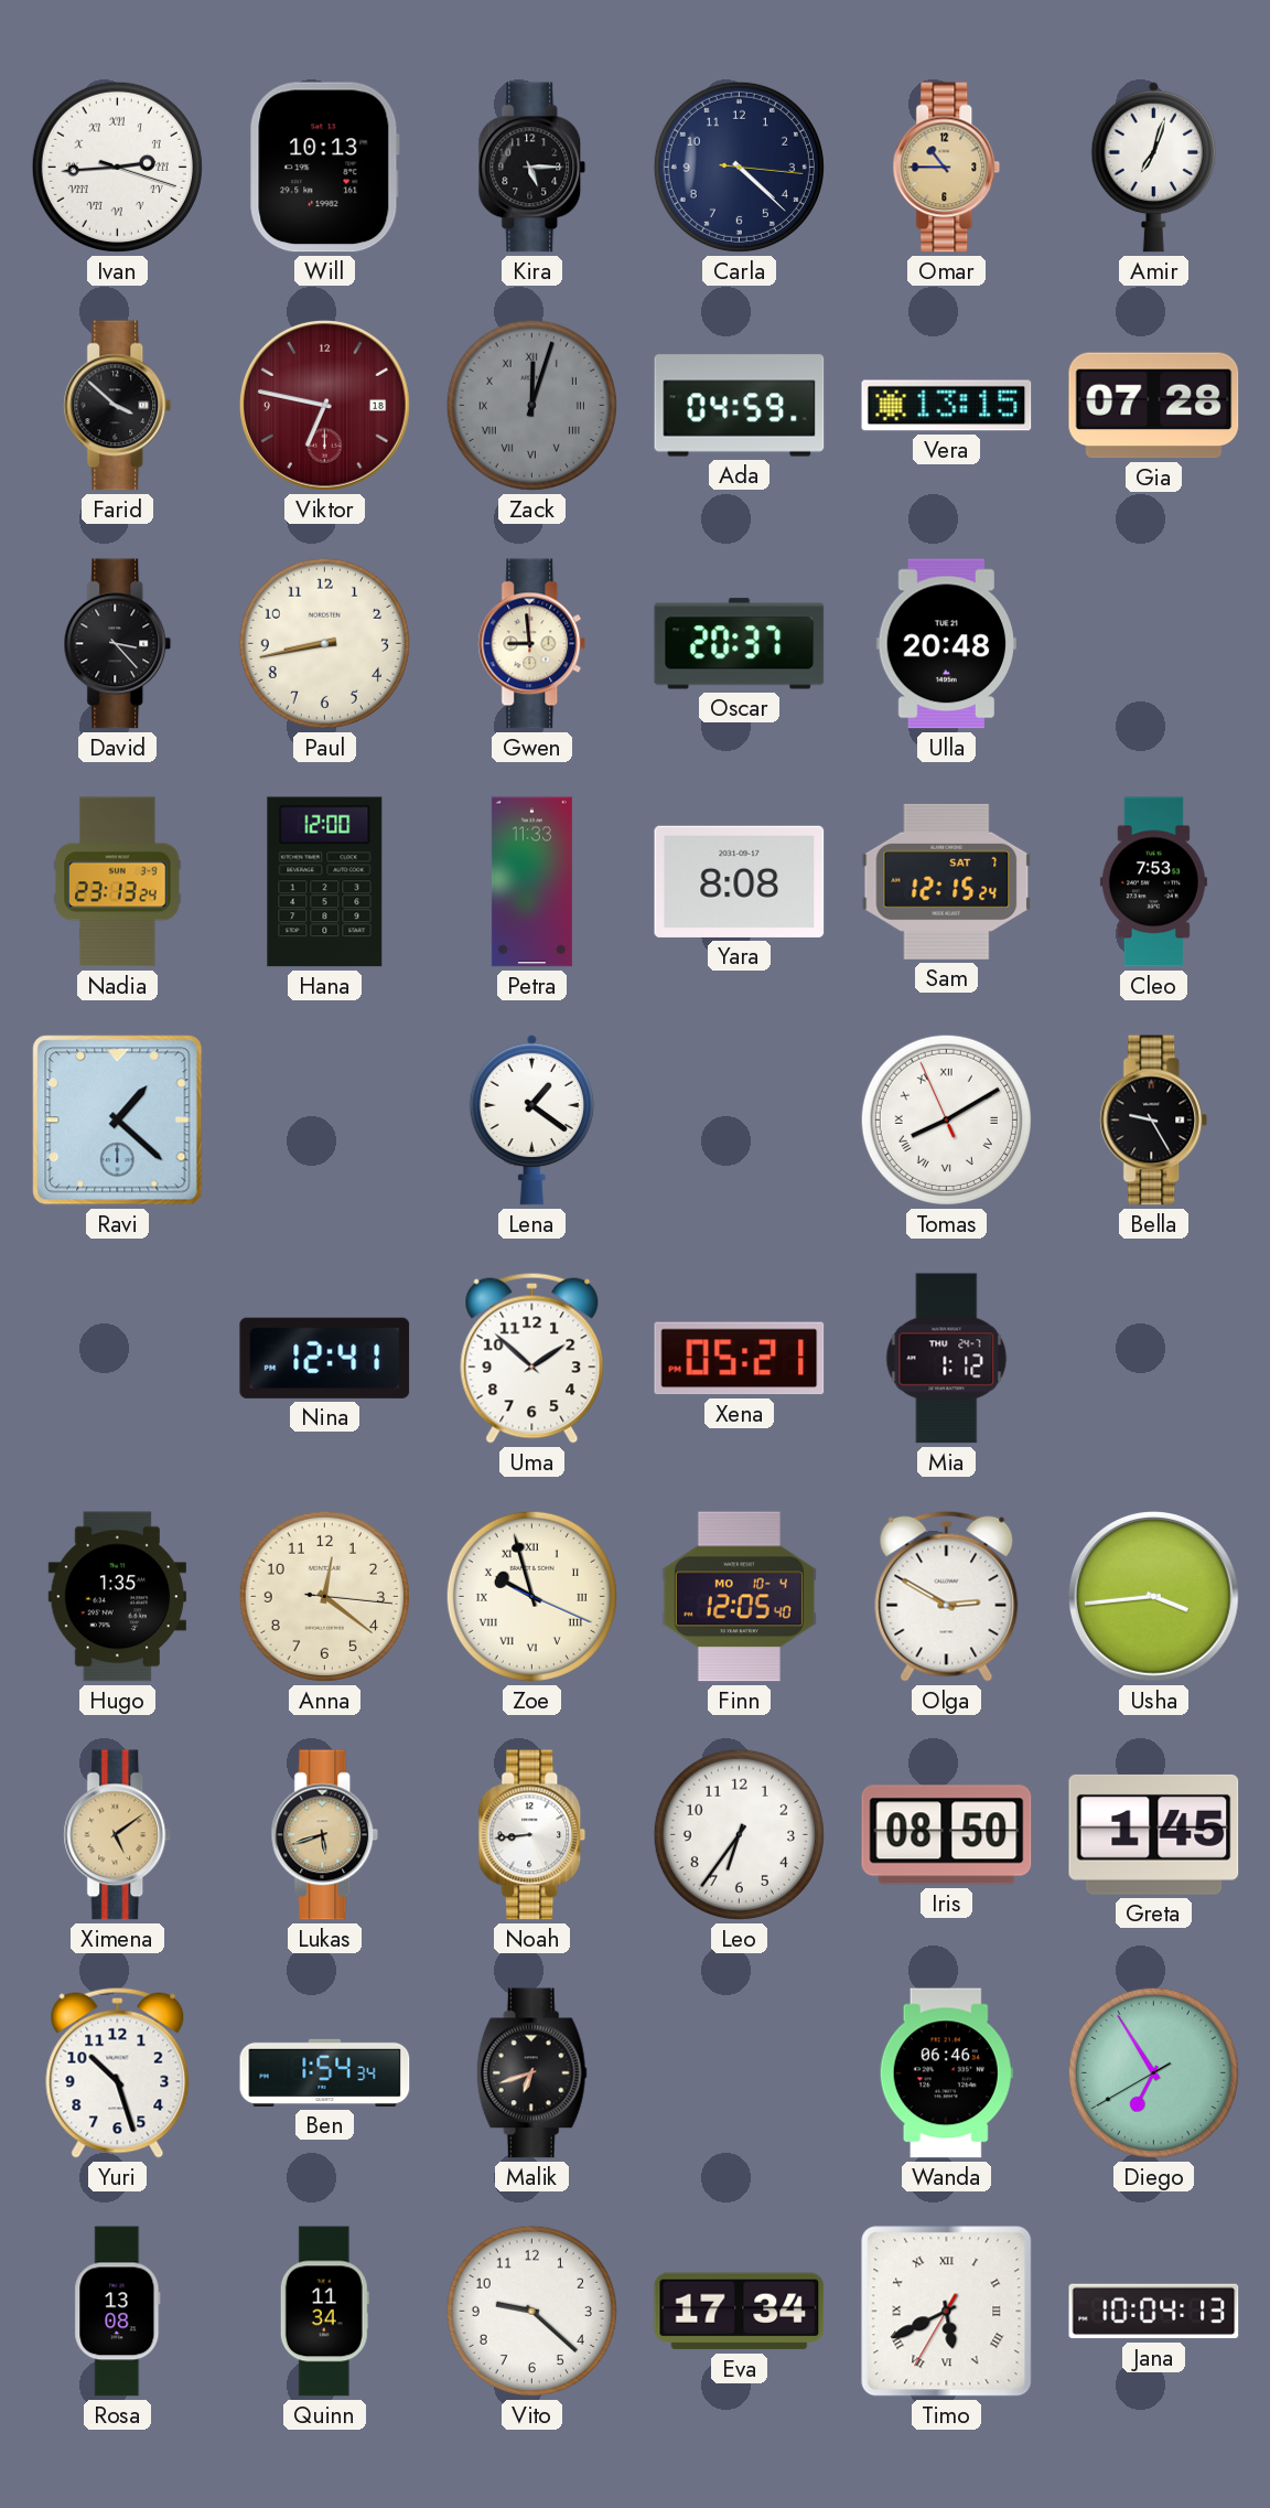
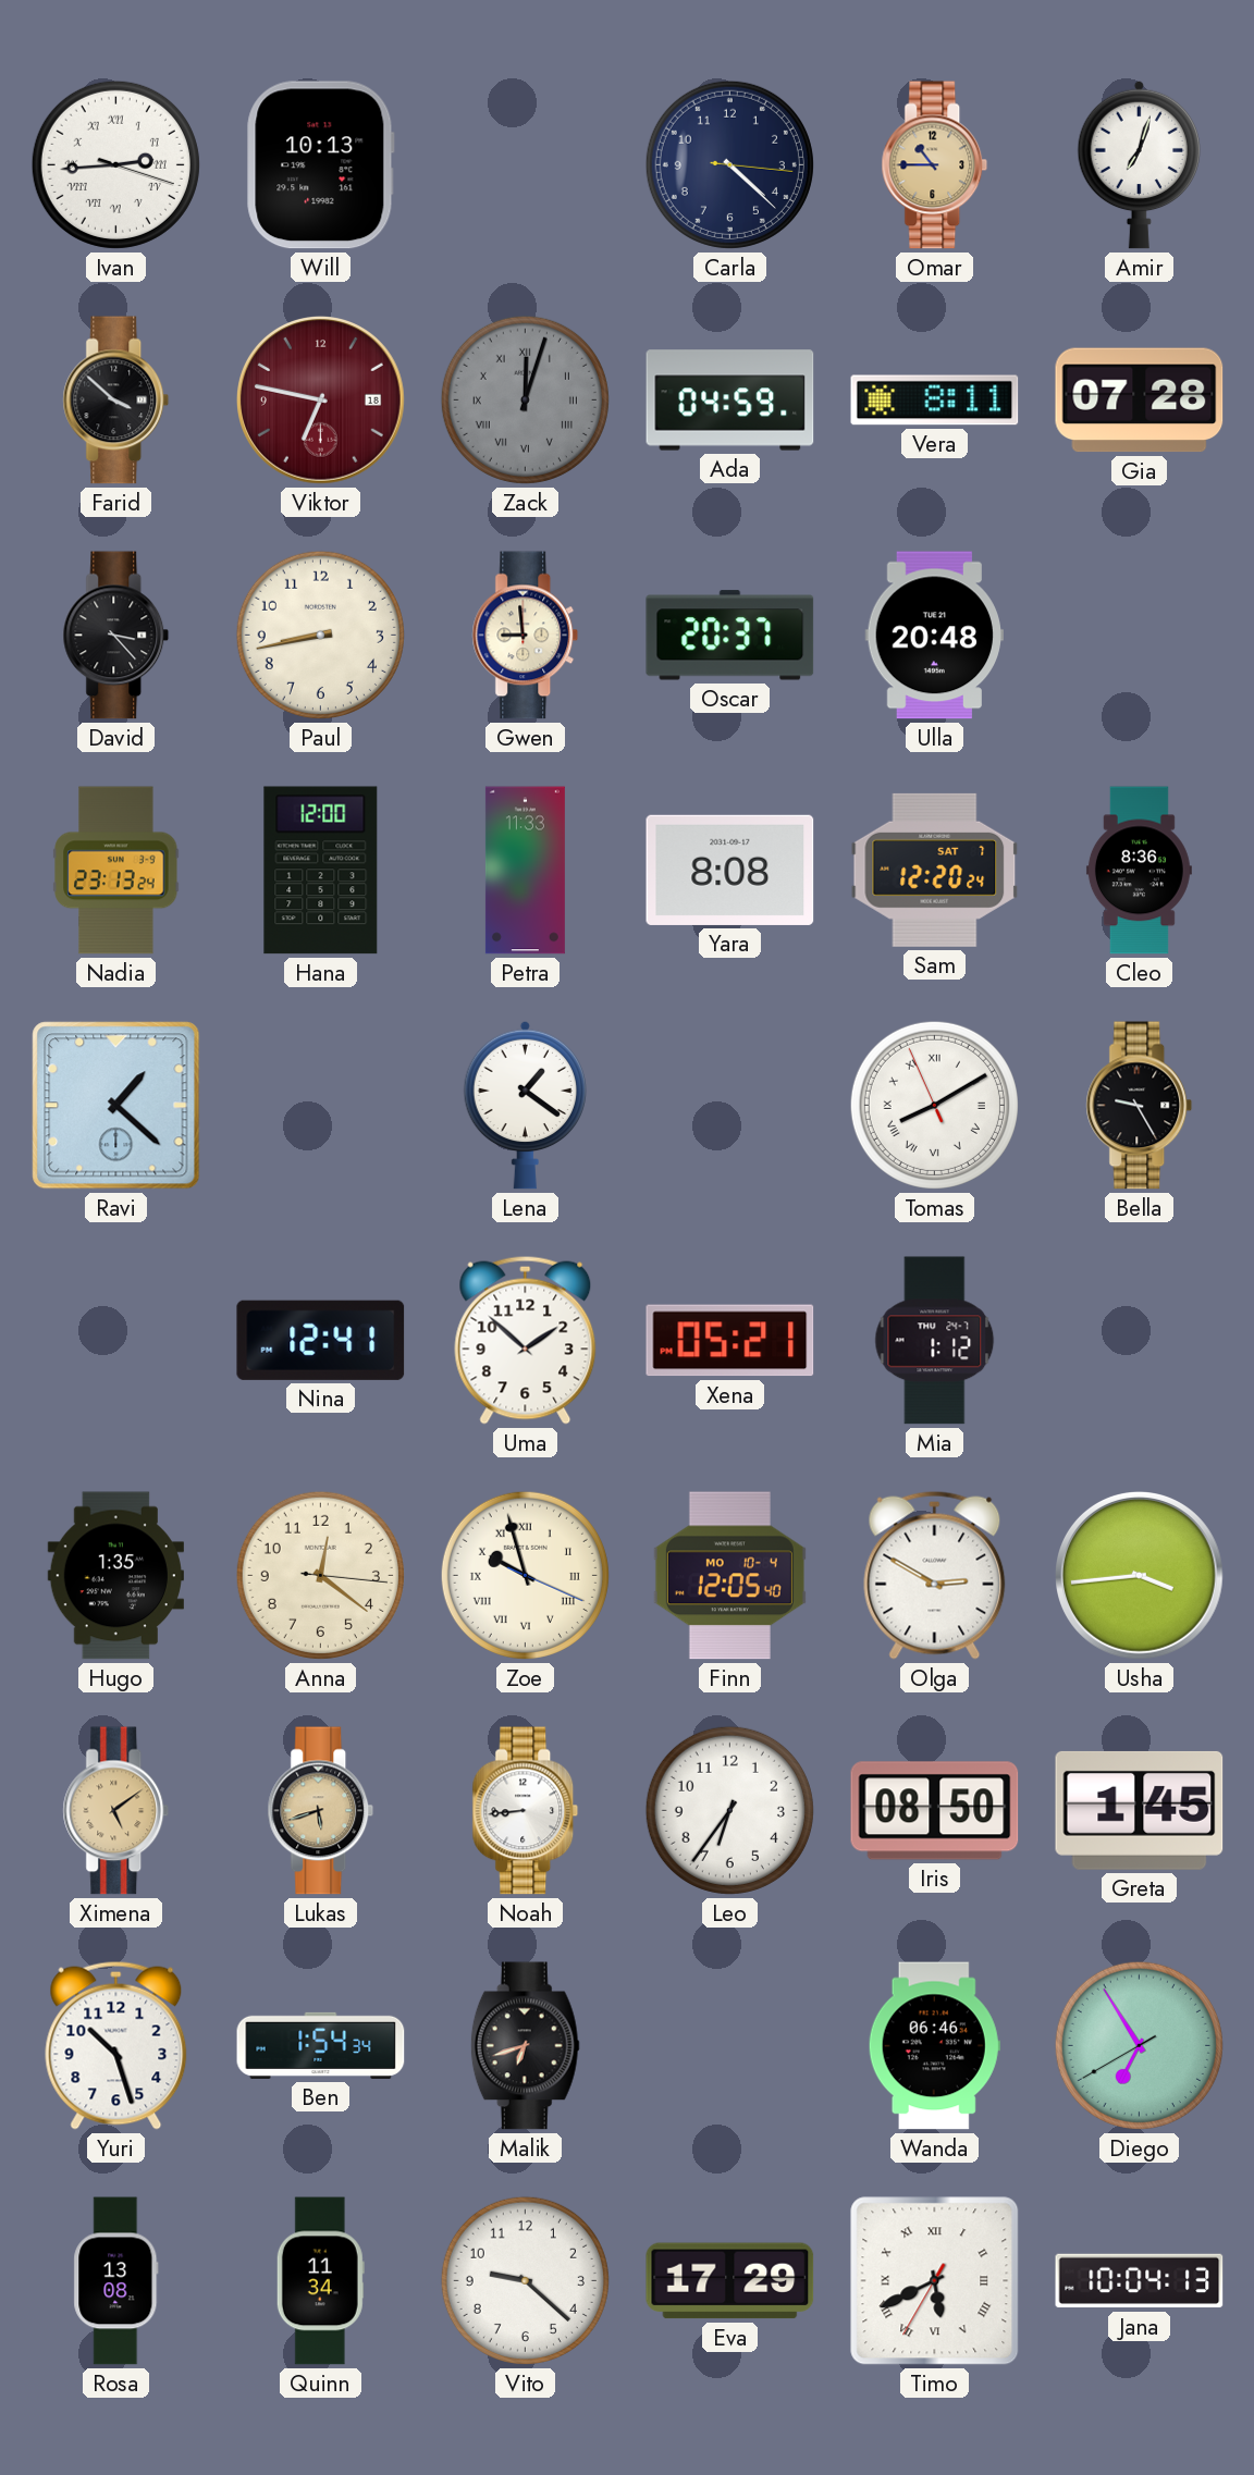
Kira: 5:15 -> none
Vera: 13:15 -> 8:11
Sam: 12:15 -> 12:20
Cleo: 7:53 -> 8:36
Eva: 17:34 -> 17:29
